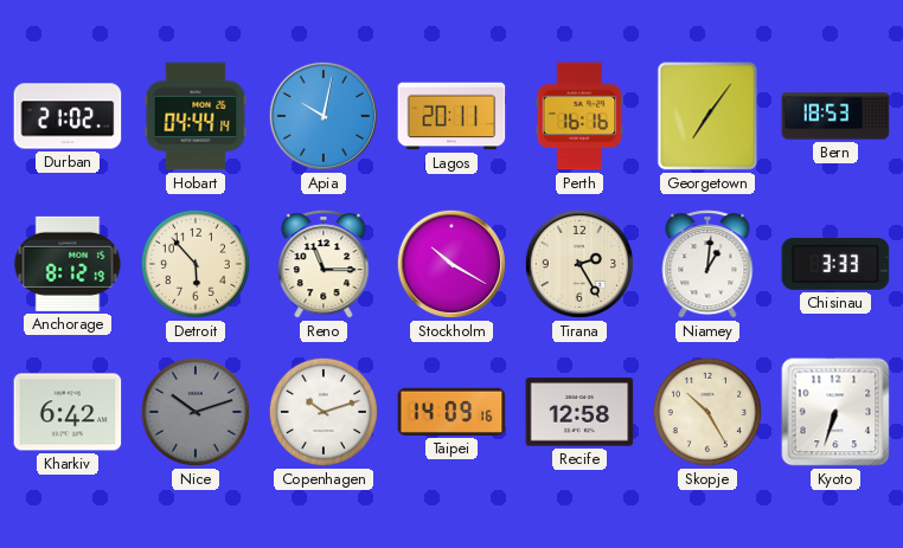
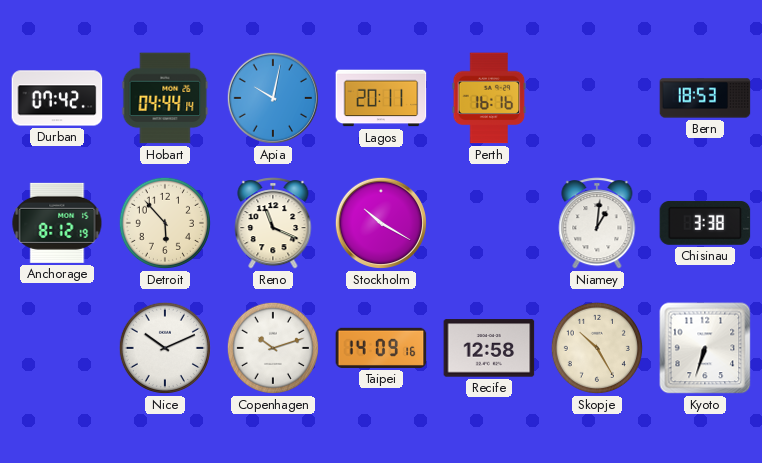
Durban: 21:02 -> 07:42
Georgetown: 7:06 -> none
Reno: 11:15 -> 11:19
Tirana: 2:25 -> none
Chisinau: 3:33 -> 3:38
Kharkiv: 6:42 -> none
Nice: 10:12 -> 10:11
Nice dial: grey -> white
